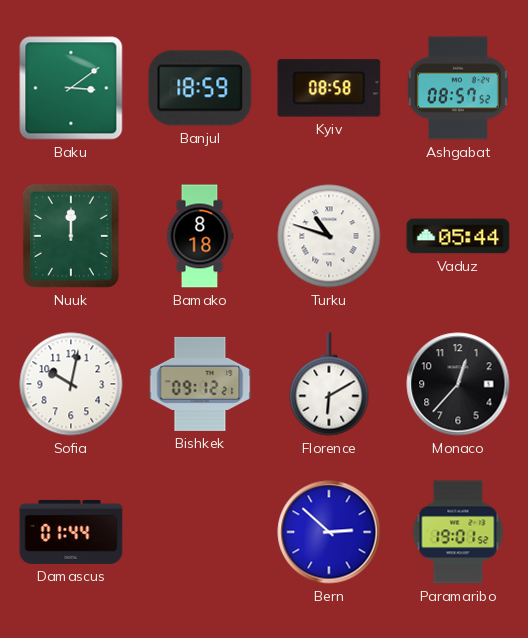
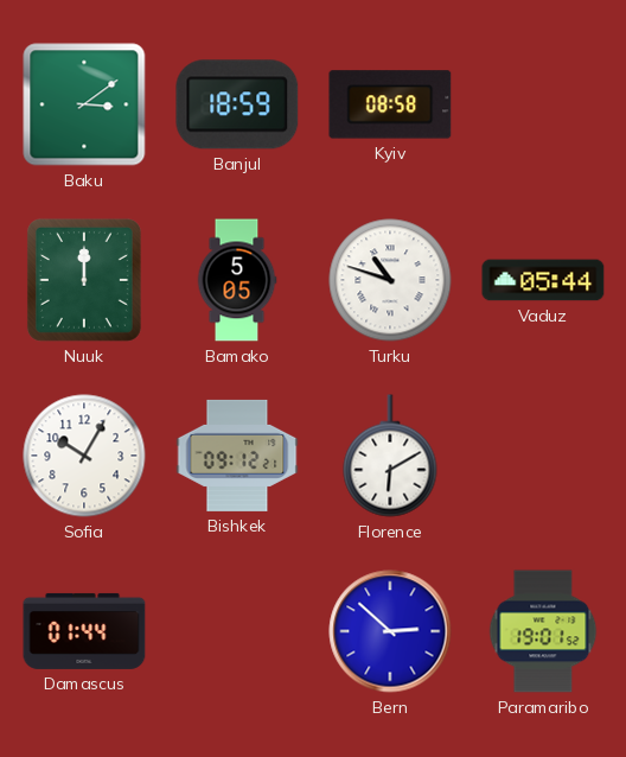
Ashgabat: 08:57 -> none
Bamako: 8:18 -> 5:05
Sofia: 10:02 -> 10:05
Monaco: 12:37 -> none
